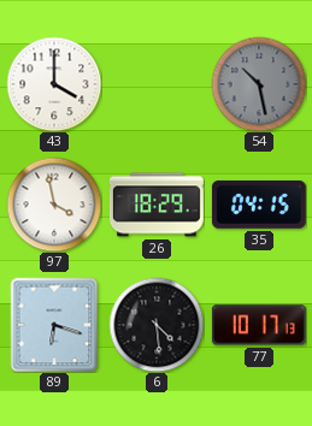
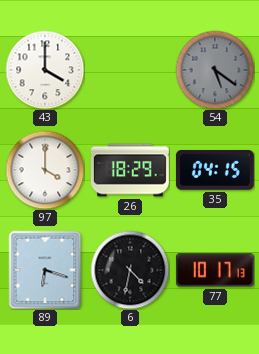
54: 10:28 -> 5:21
97: 3:58 -> 4:00
6: 4:29 -> 4:32
